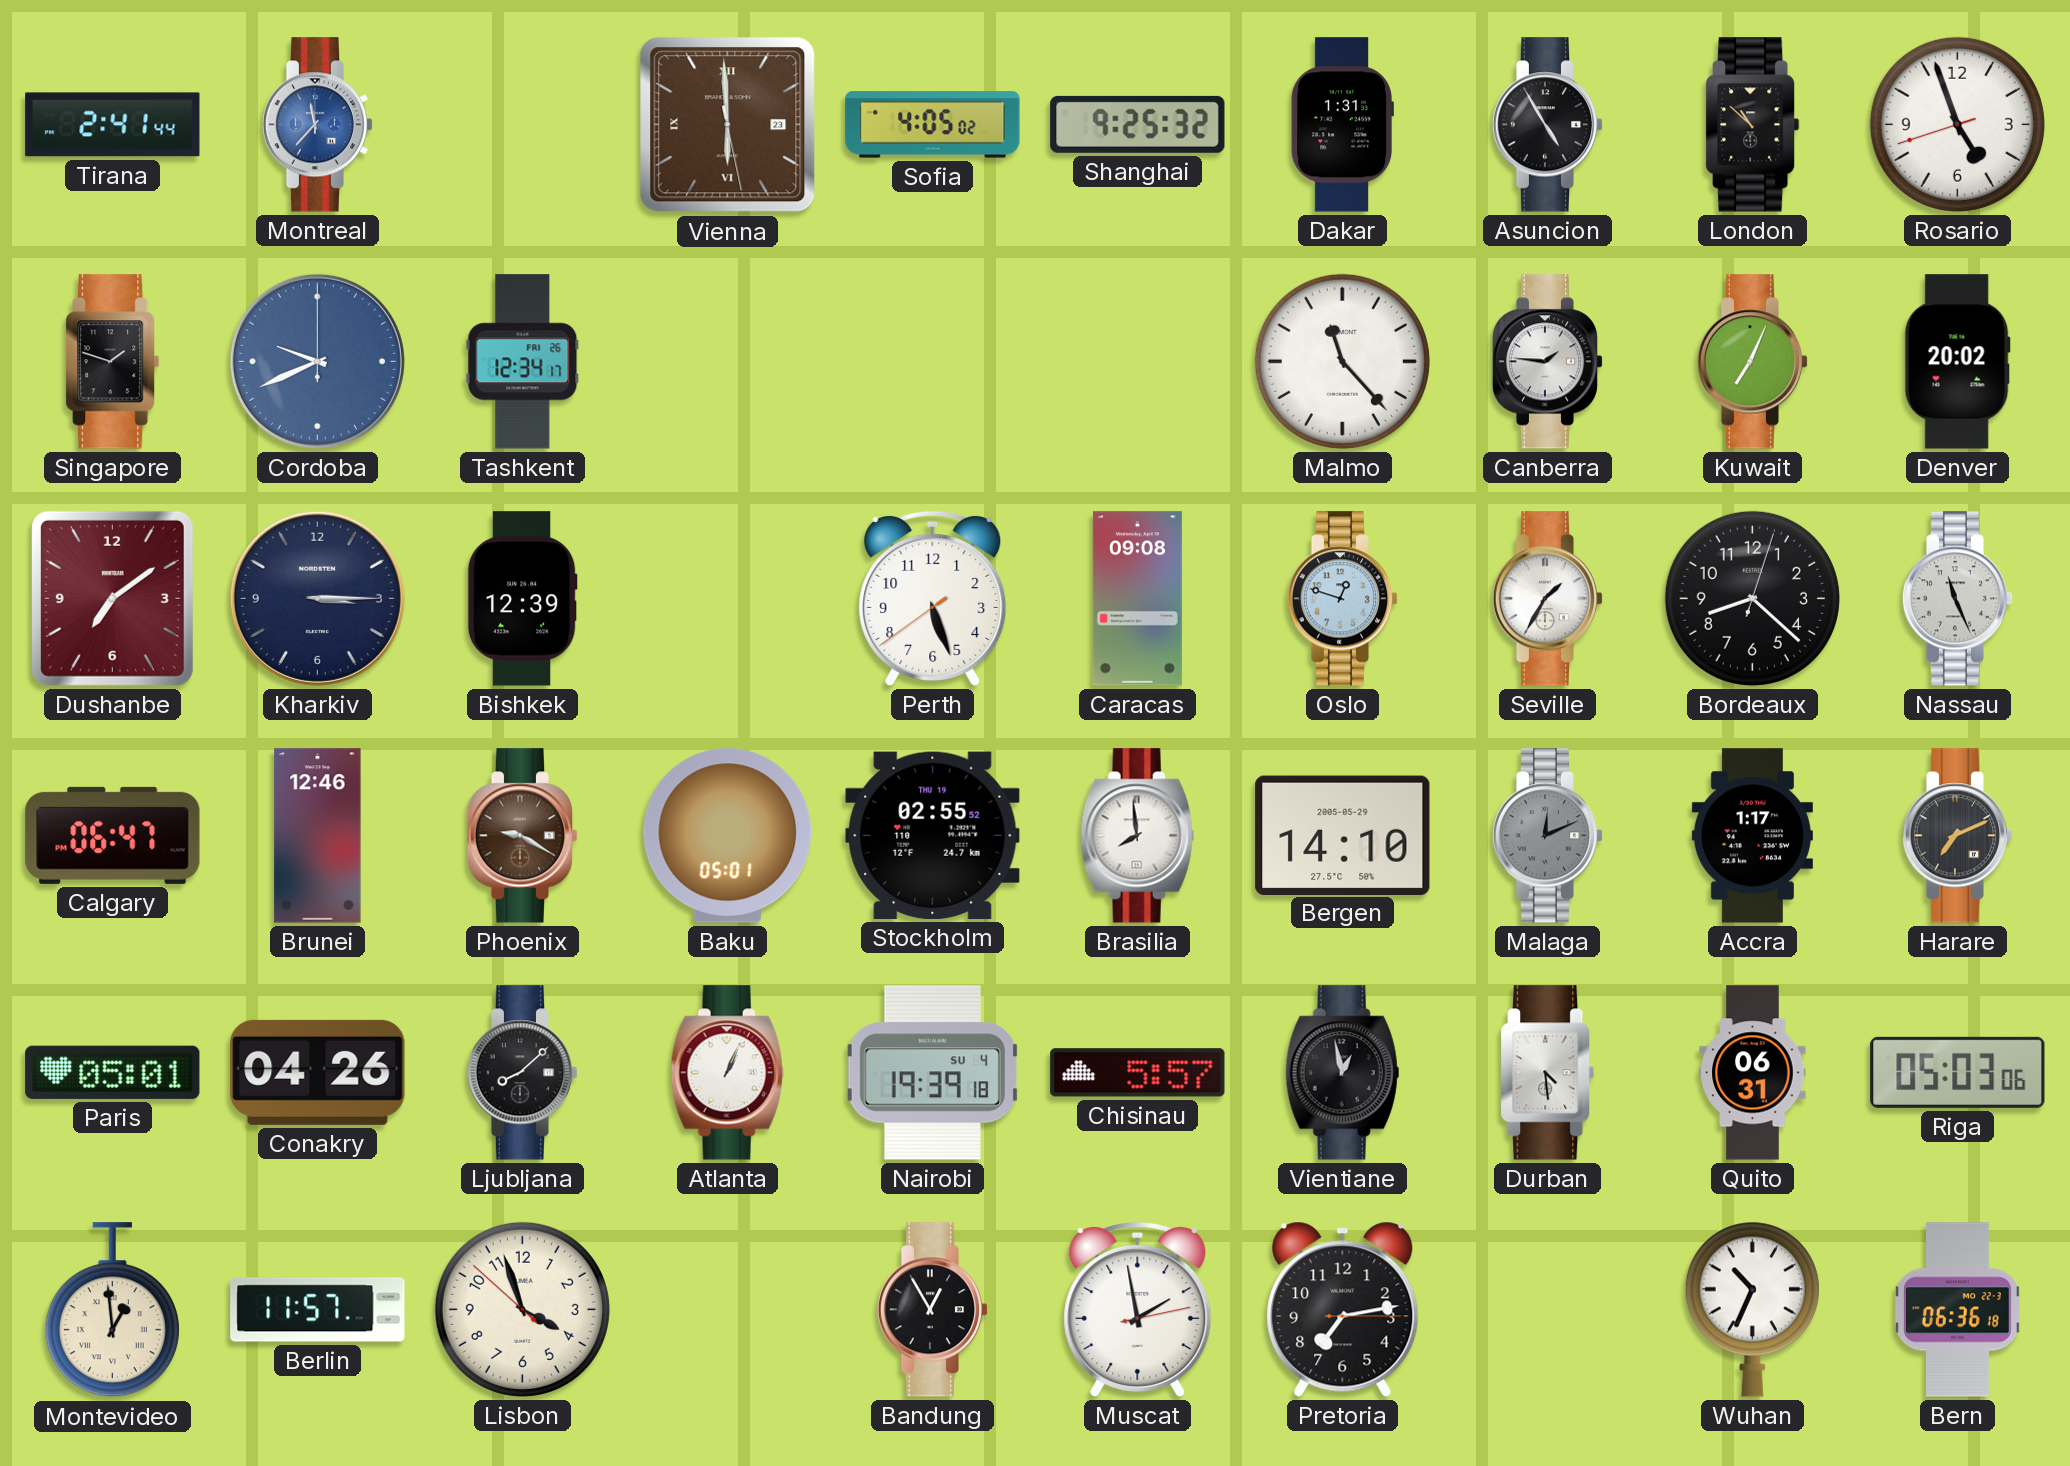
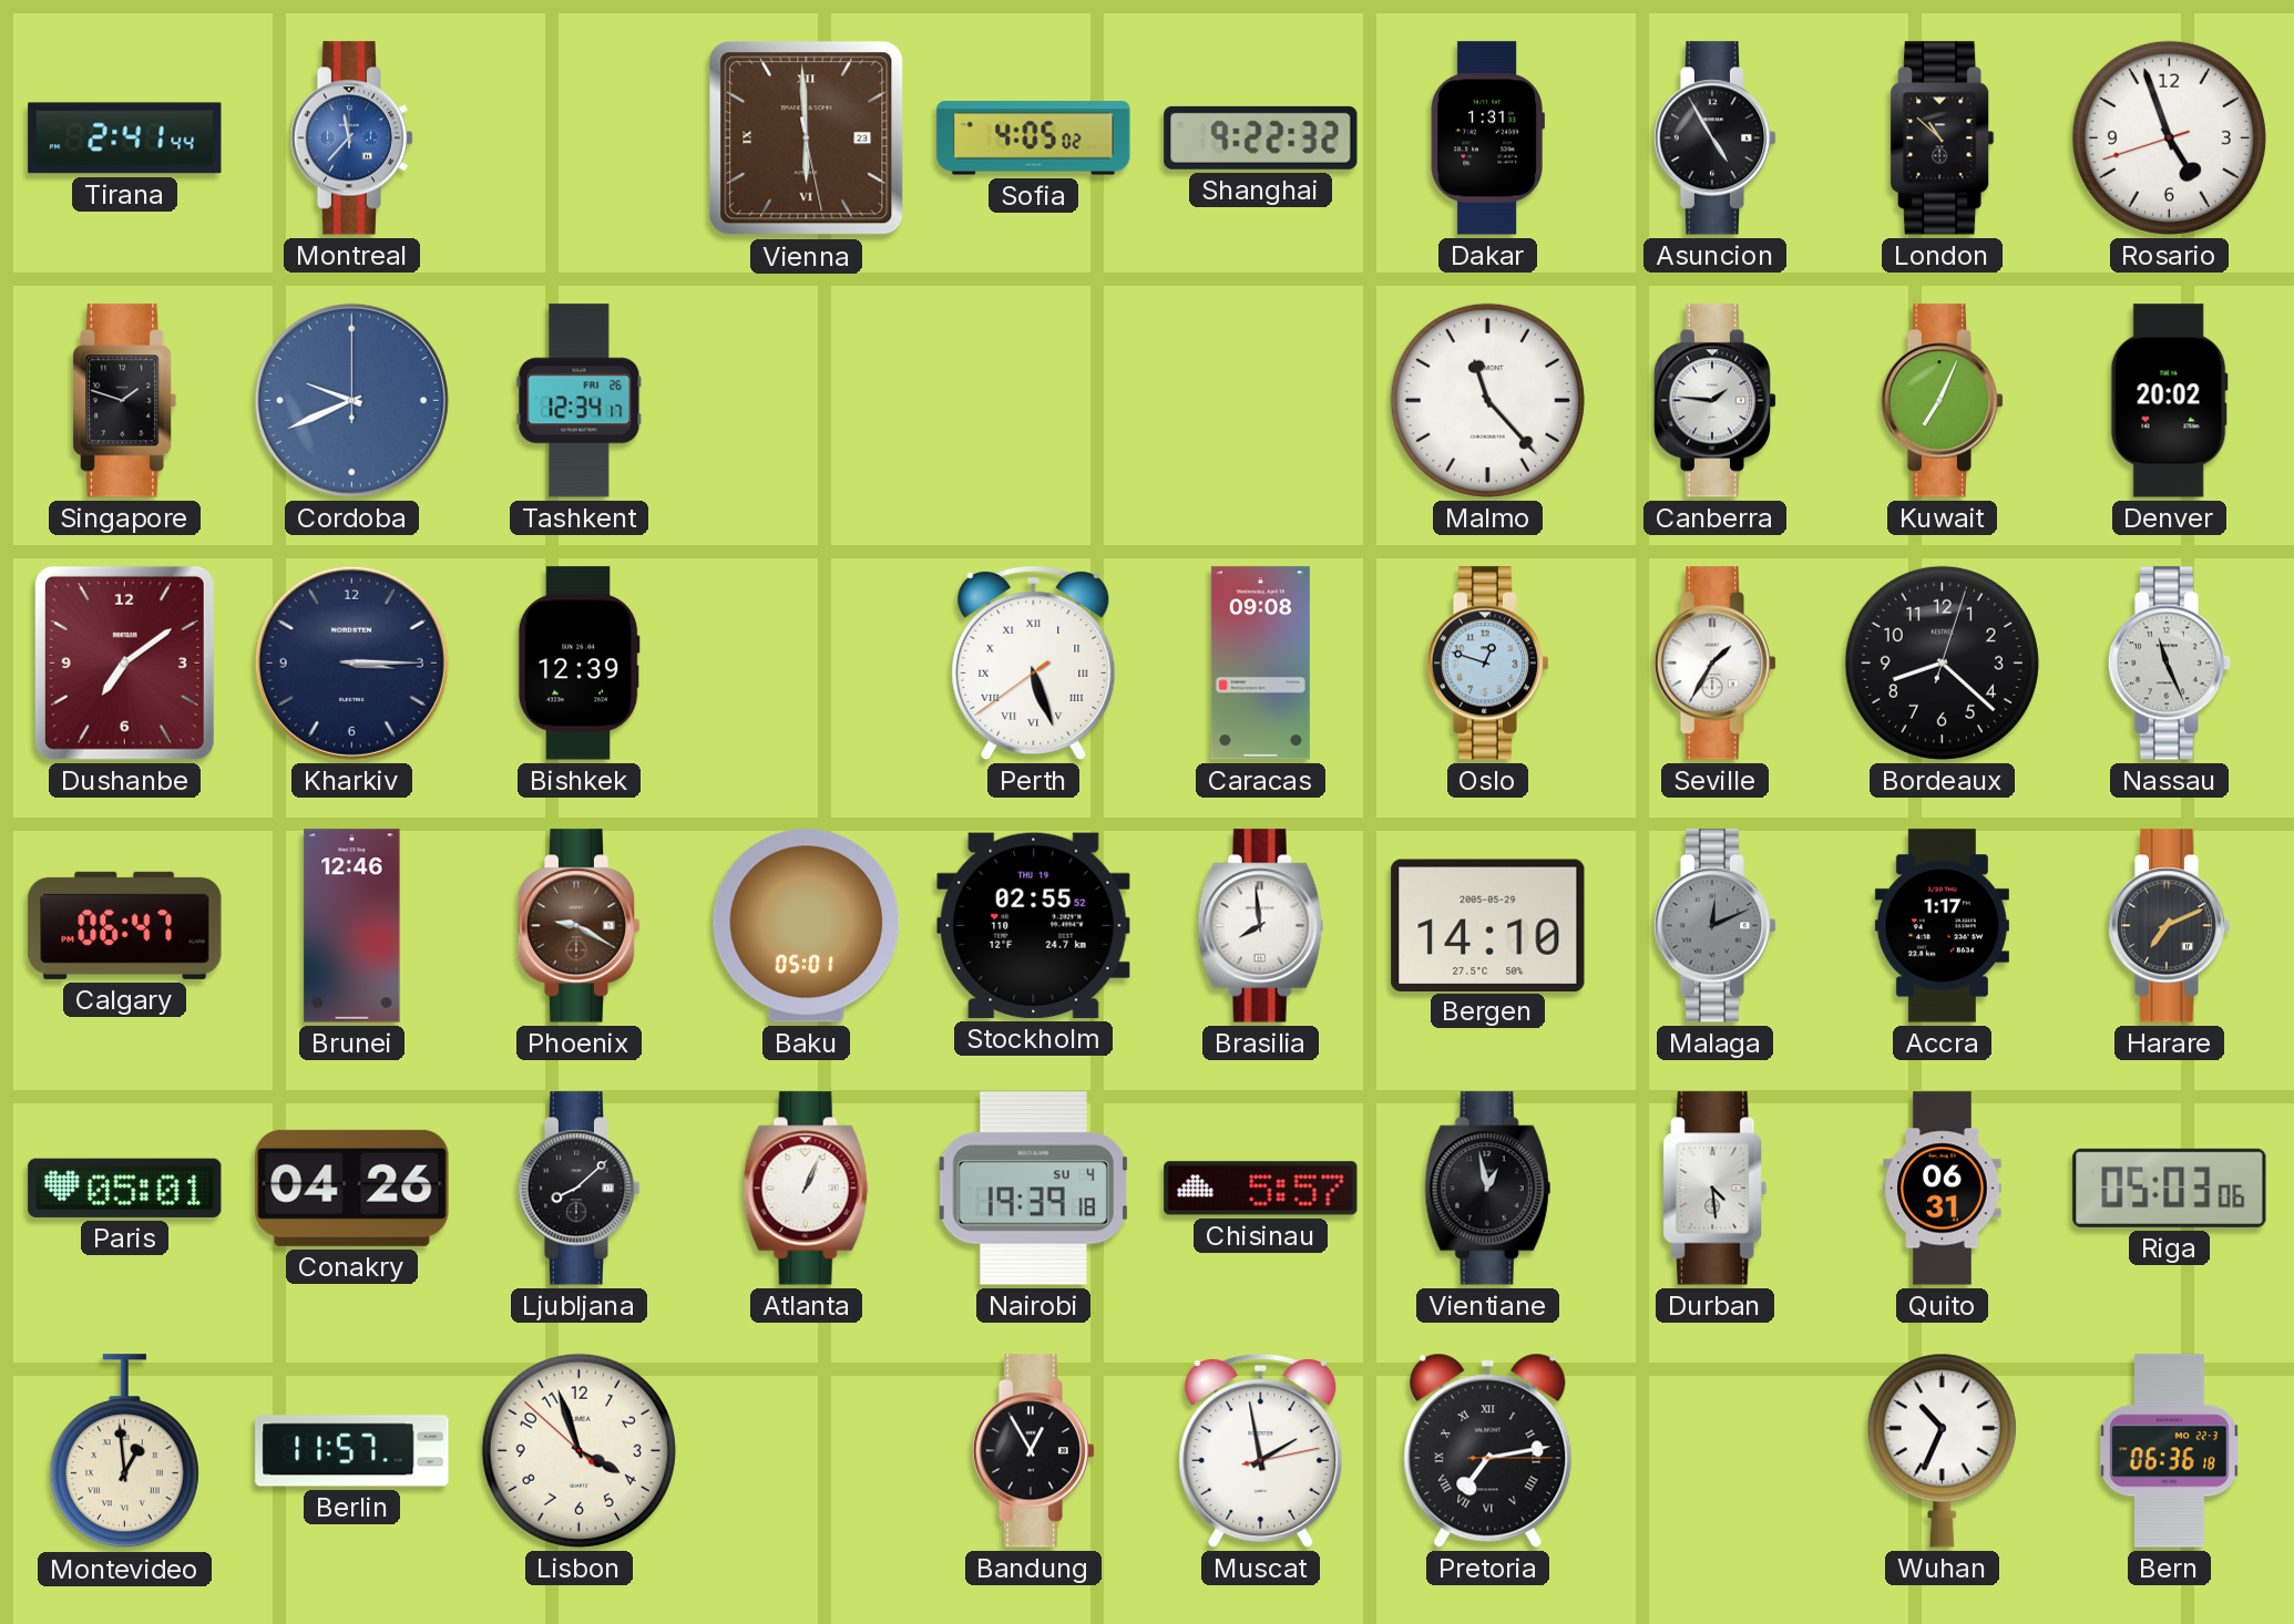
Shanghai: 9:25 -> 9:22
Perth numerals: Arabic -> Roman
Pretoria numerals: Arabic -> Roman
